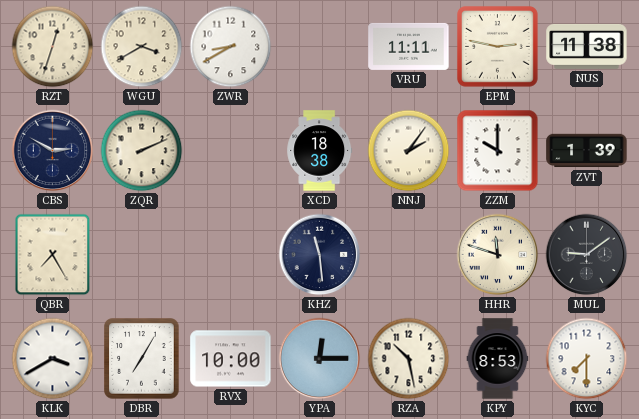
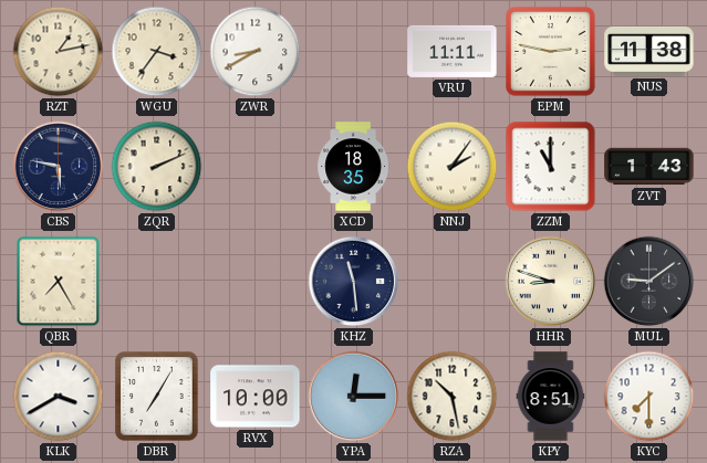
RZT: 12:33 -> 1:13
WGU: 3:40 -> 3:36
CBS: 2:50 -> 5:47
XCD: 18:38 -> 18:35
ZZM: 10:00 -> 11:00
ZVT: 1:39 -> 1:43
HHR: 11:48 -> 8:48
KPY: 8:53 -> 8:51
